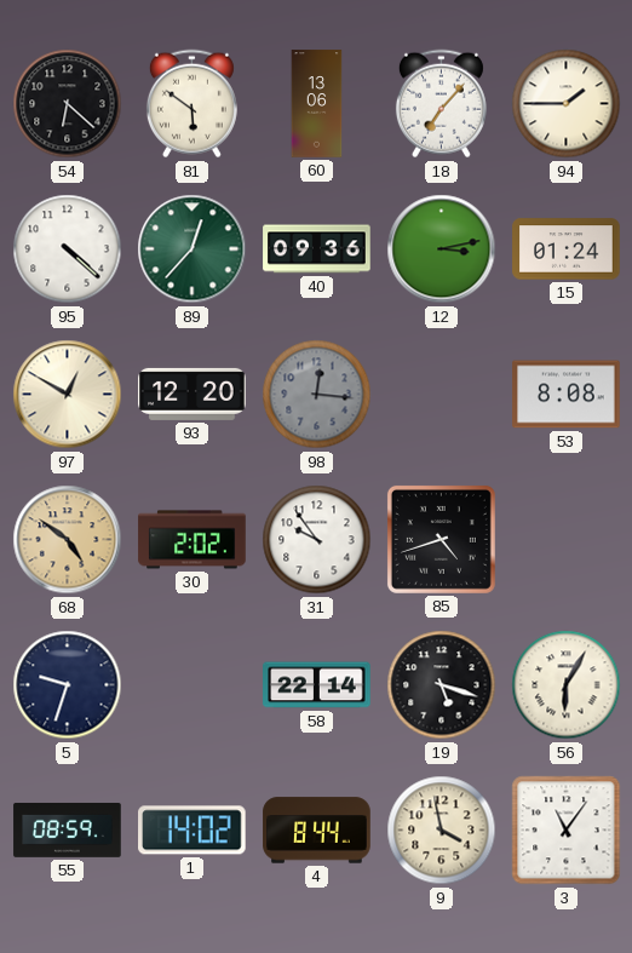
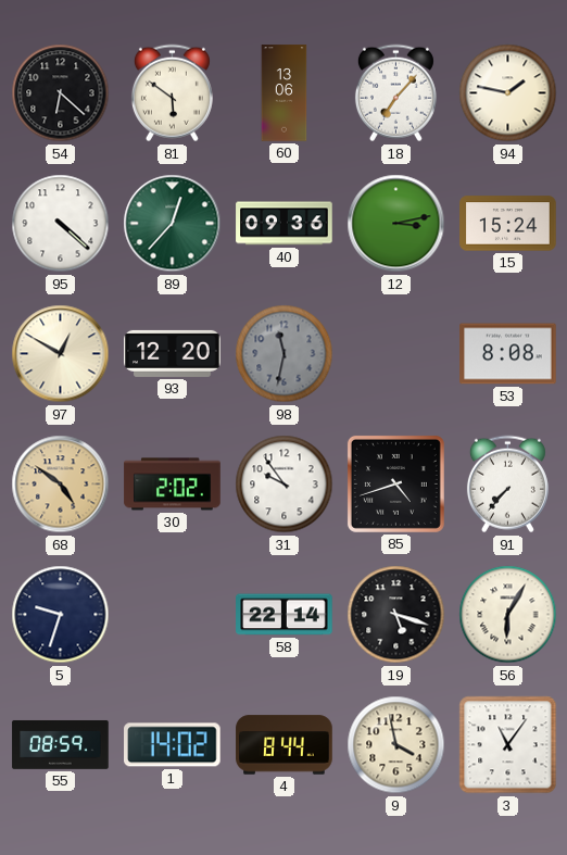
94: 1:45 -> 1:47
15: 01:24 -> 15:24
98: 12:16 -> 11:32
91: none -> 7:37
